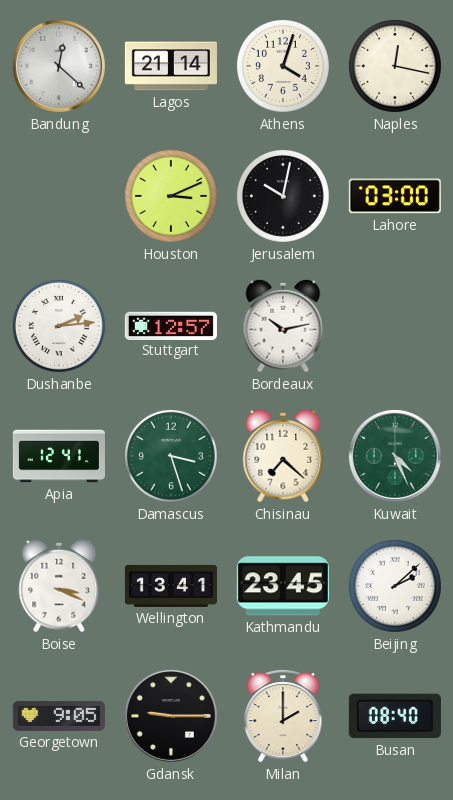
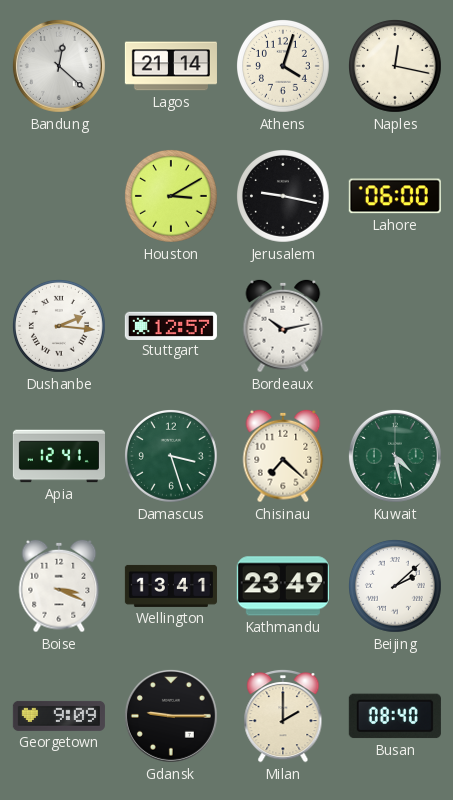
Houston: 3:11 -> 3:10
Jerusalem: 10:02 -> 9:17
Lahore: 03:00 -> 06:00
Dushanbe: 2:14 -> 2:16
Kuwait: 4:26 -> 4:28
Kathmandu: 23:45 -> 23:49
Georgetown: 9:05 -> 9:09
